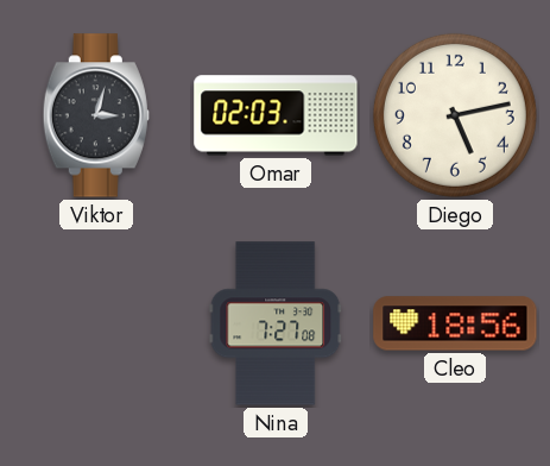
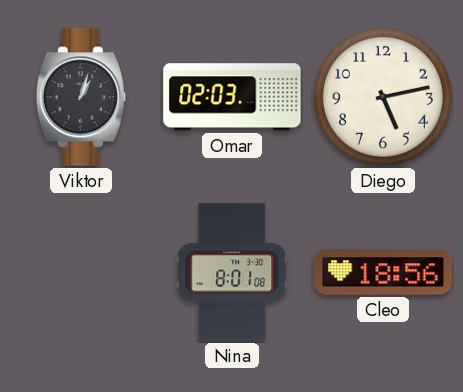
Viktor: 3:03 -> 1:03
Nina: 7:27 -> 8:01
